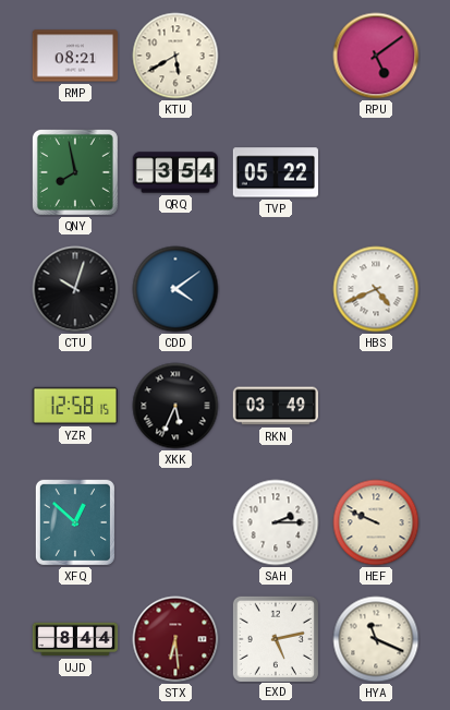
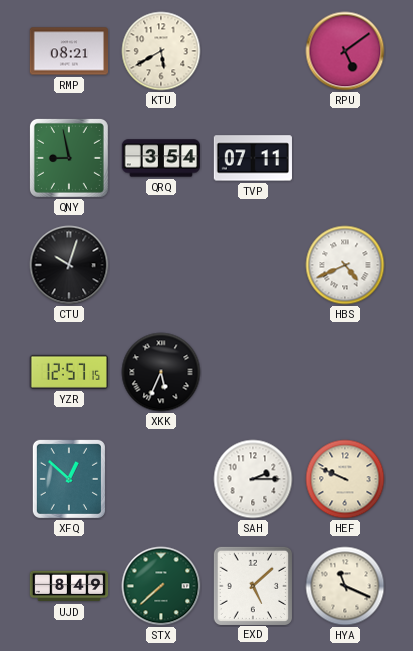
QNY: 7:58 -> 8:58
TVP: 05:22 -> 07:11
CDD: 4:09 -> none
YZR: 12:58 -> 12:57
RKN: 03:49 -> none
UJD: 8:44 -> 8:49
STX: 6:29 -> 7:38
STX dial: burgundy -> green
EXD: 5:13 -> 5:08
